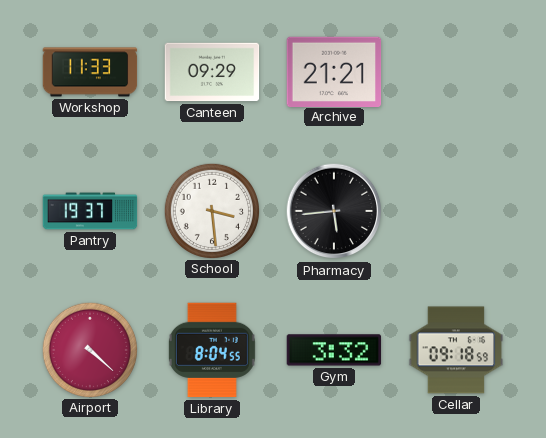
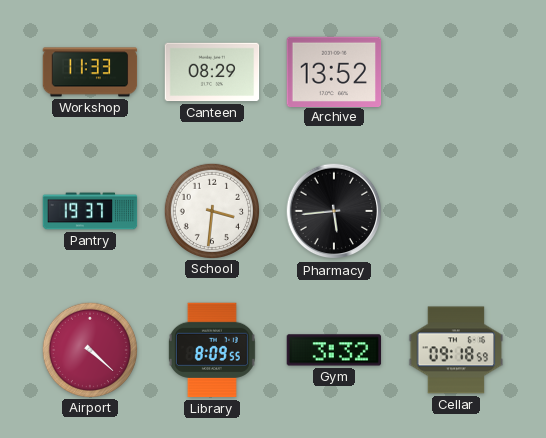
Canteen: 09:29 -> 08:29
Archive: 21:21 -> 13:52
School: 3:29 -> 3:31
Library: 8:04 -> 8:09
